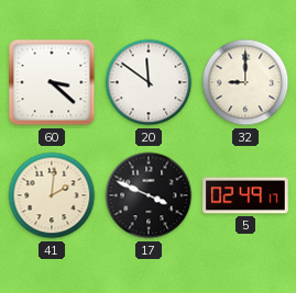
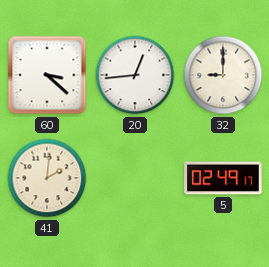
20: 11:51 -> 12:44
17: 3:49 -> none
